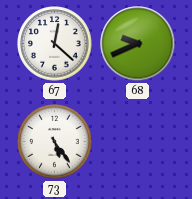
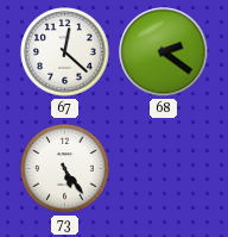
68: 9:41 -> 2:21
